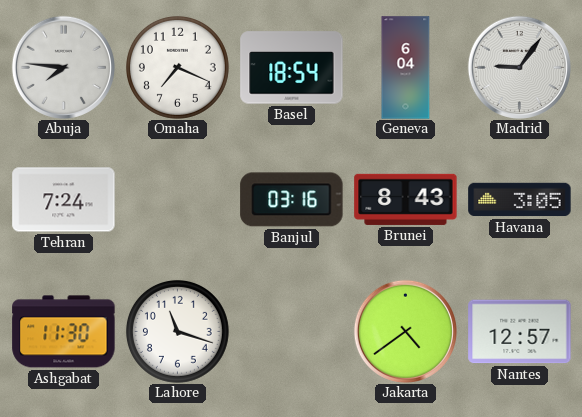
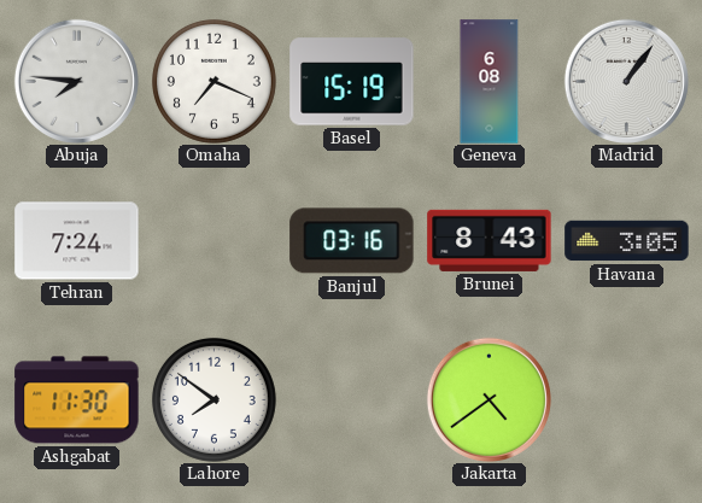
Basel: 18:54 -> 15:19
Geneva: 6:04 -> 6:08
Madrid: 9:06 -> 1:06
Lahore: 11:18 -> 7:51
Nantes: 12:57 -> none
